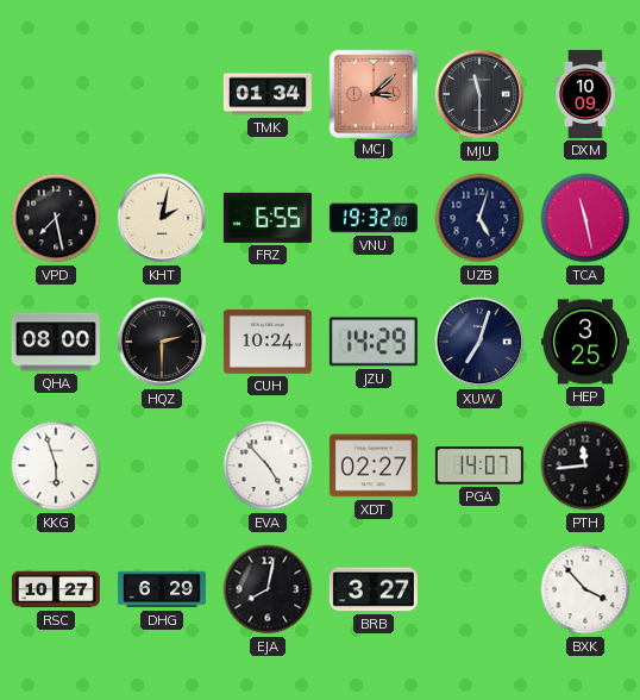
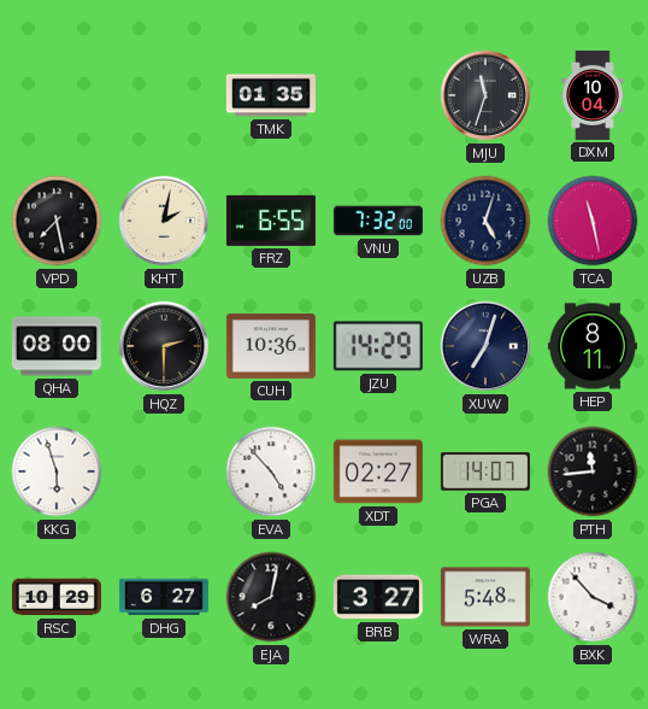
TMK: 01:34 -> 01:35
MCJ: 3:08 -> none
MJU: 11:30 -> 11:33
DXM: 10:09 -> 10:04
VNU: 19:32 -> 7:32
CUH: 10:24 -> 10:36
HEP: 3:25 -> 8:11
RSC: 10:27 -> 10:29
DHG: 6:29 -> 6:27
WRA: none -> 5:48
